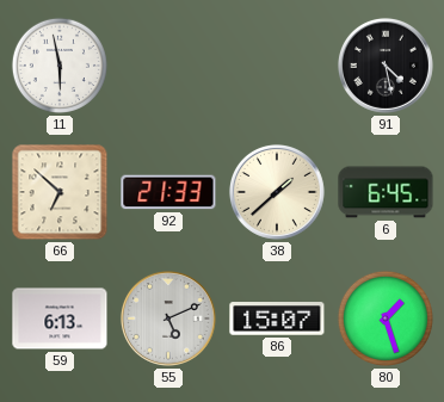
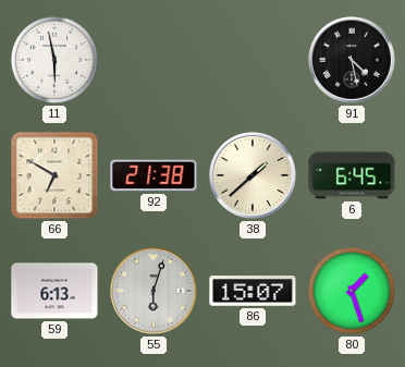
66: 6:52 -> 6:50
92: 21:33 -> 21:38
55: 5:11 -> 6:03
